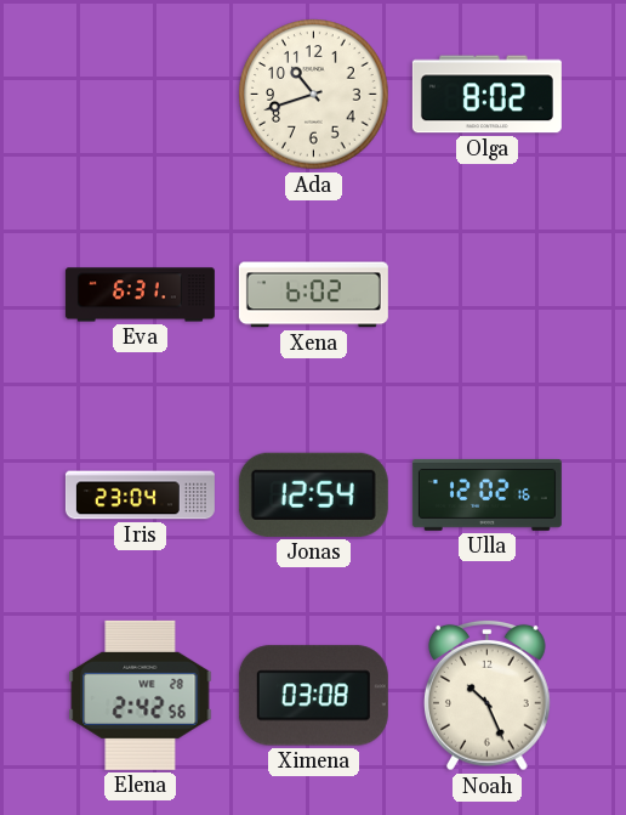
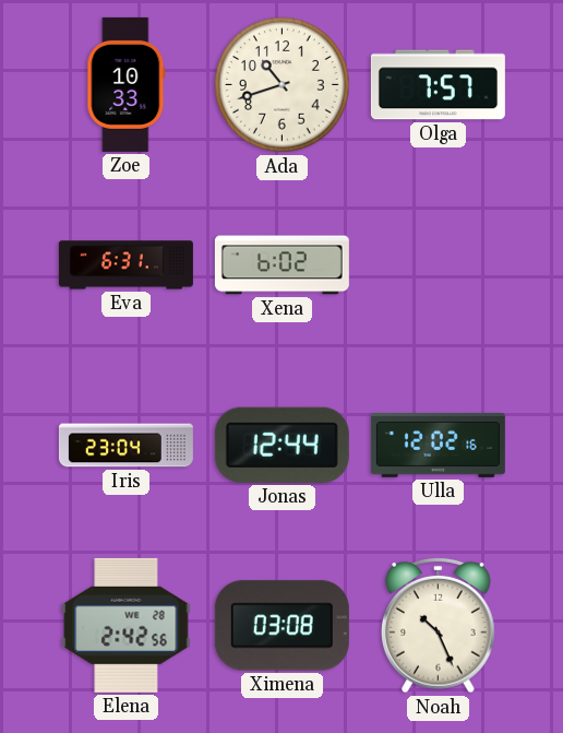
Zoe: none -> 10:33
Olga: 8:02 -> 7:57
Jonas: 12:54 -> 12:44
